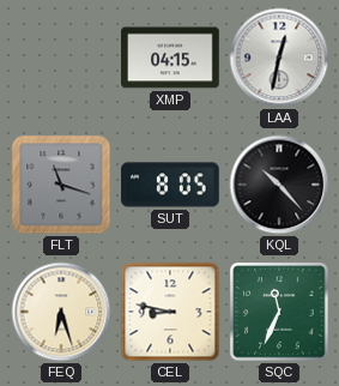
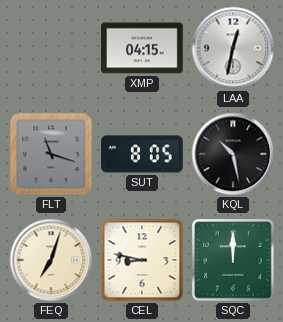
KQL: 10:23 -> 10:28
FEQ: 6:27 -> 7:03
SQC: 11:34 -> 12:00
